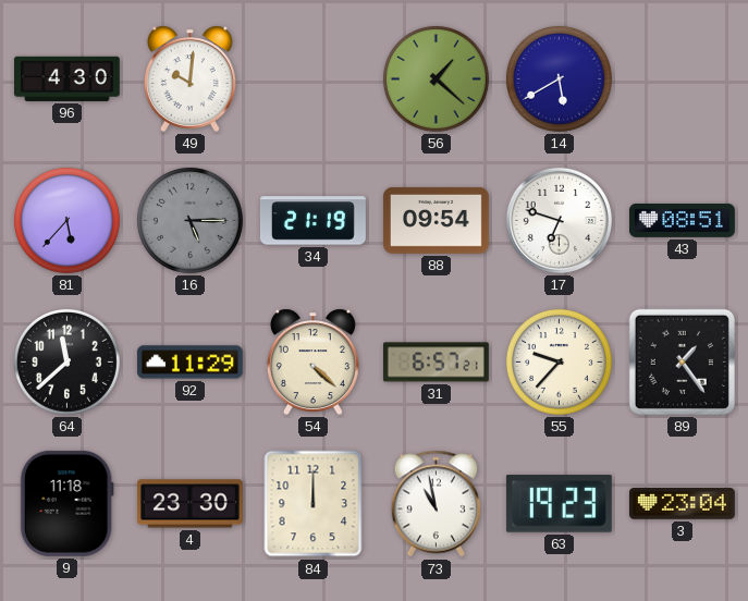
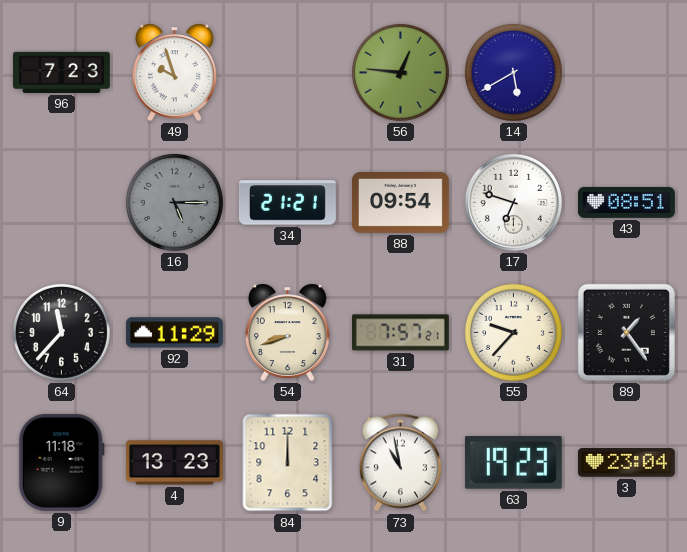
96: 4:30 -> 7:23
49: 10:01 -> 9:57
56: 1:22 -> 12:46
81: 5:37 -> none
34: 21:19 -> 21:21
64: 11:38 -> 11:37
54: 4:22 -> 8:42
31: 6:57 -> 7:57
4: 23:30 -> 13:23
